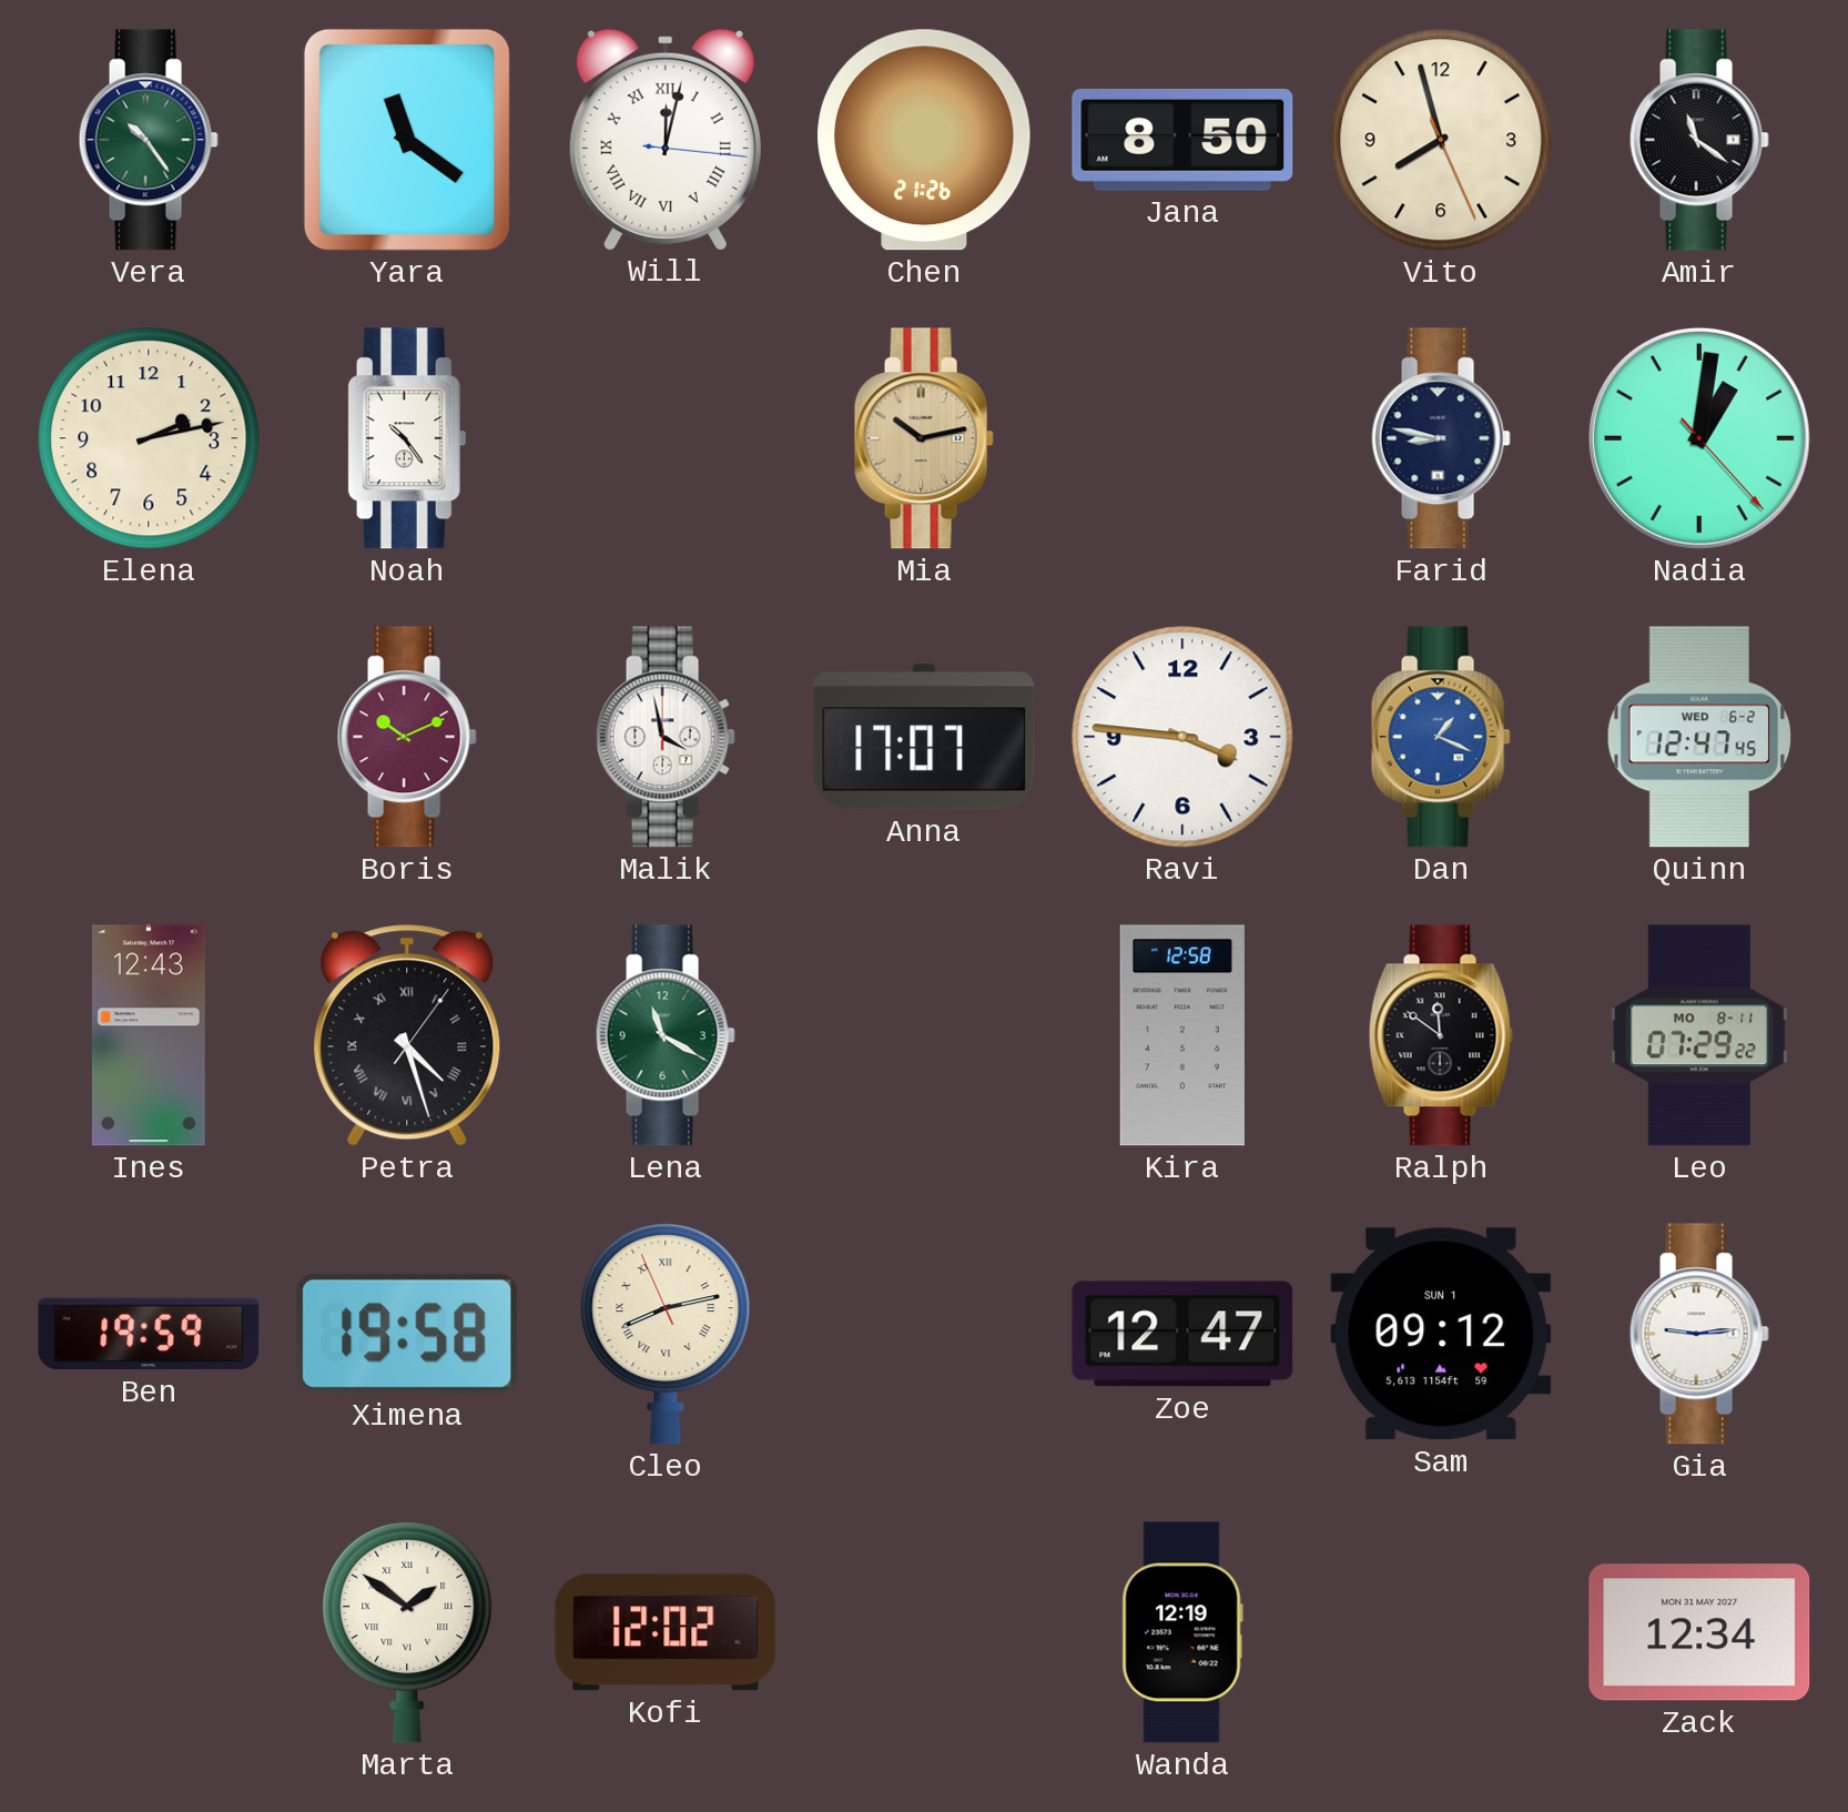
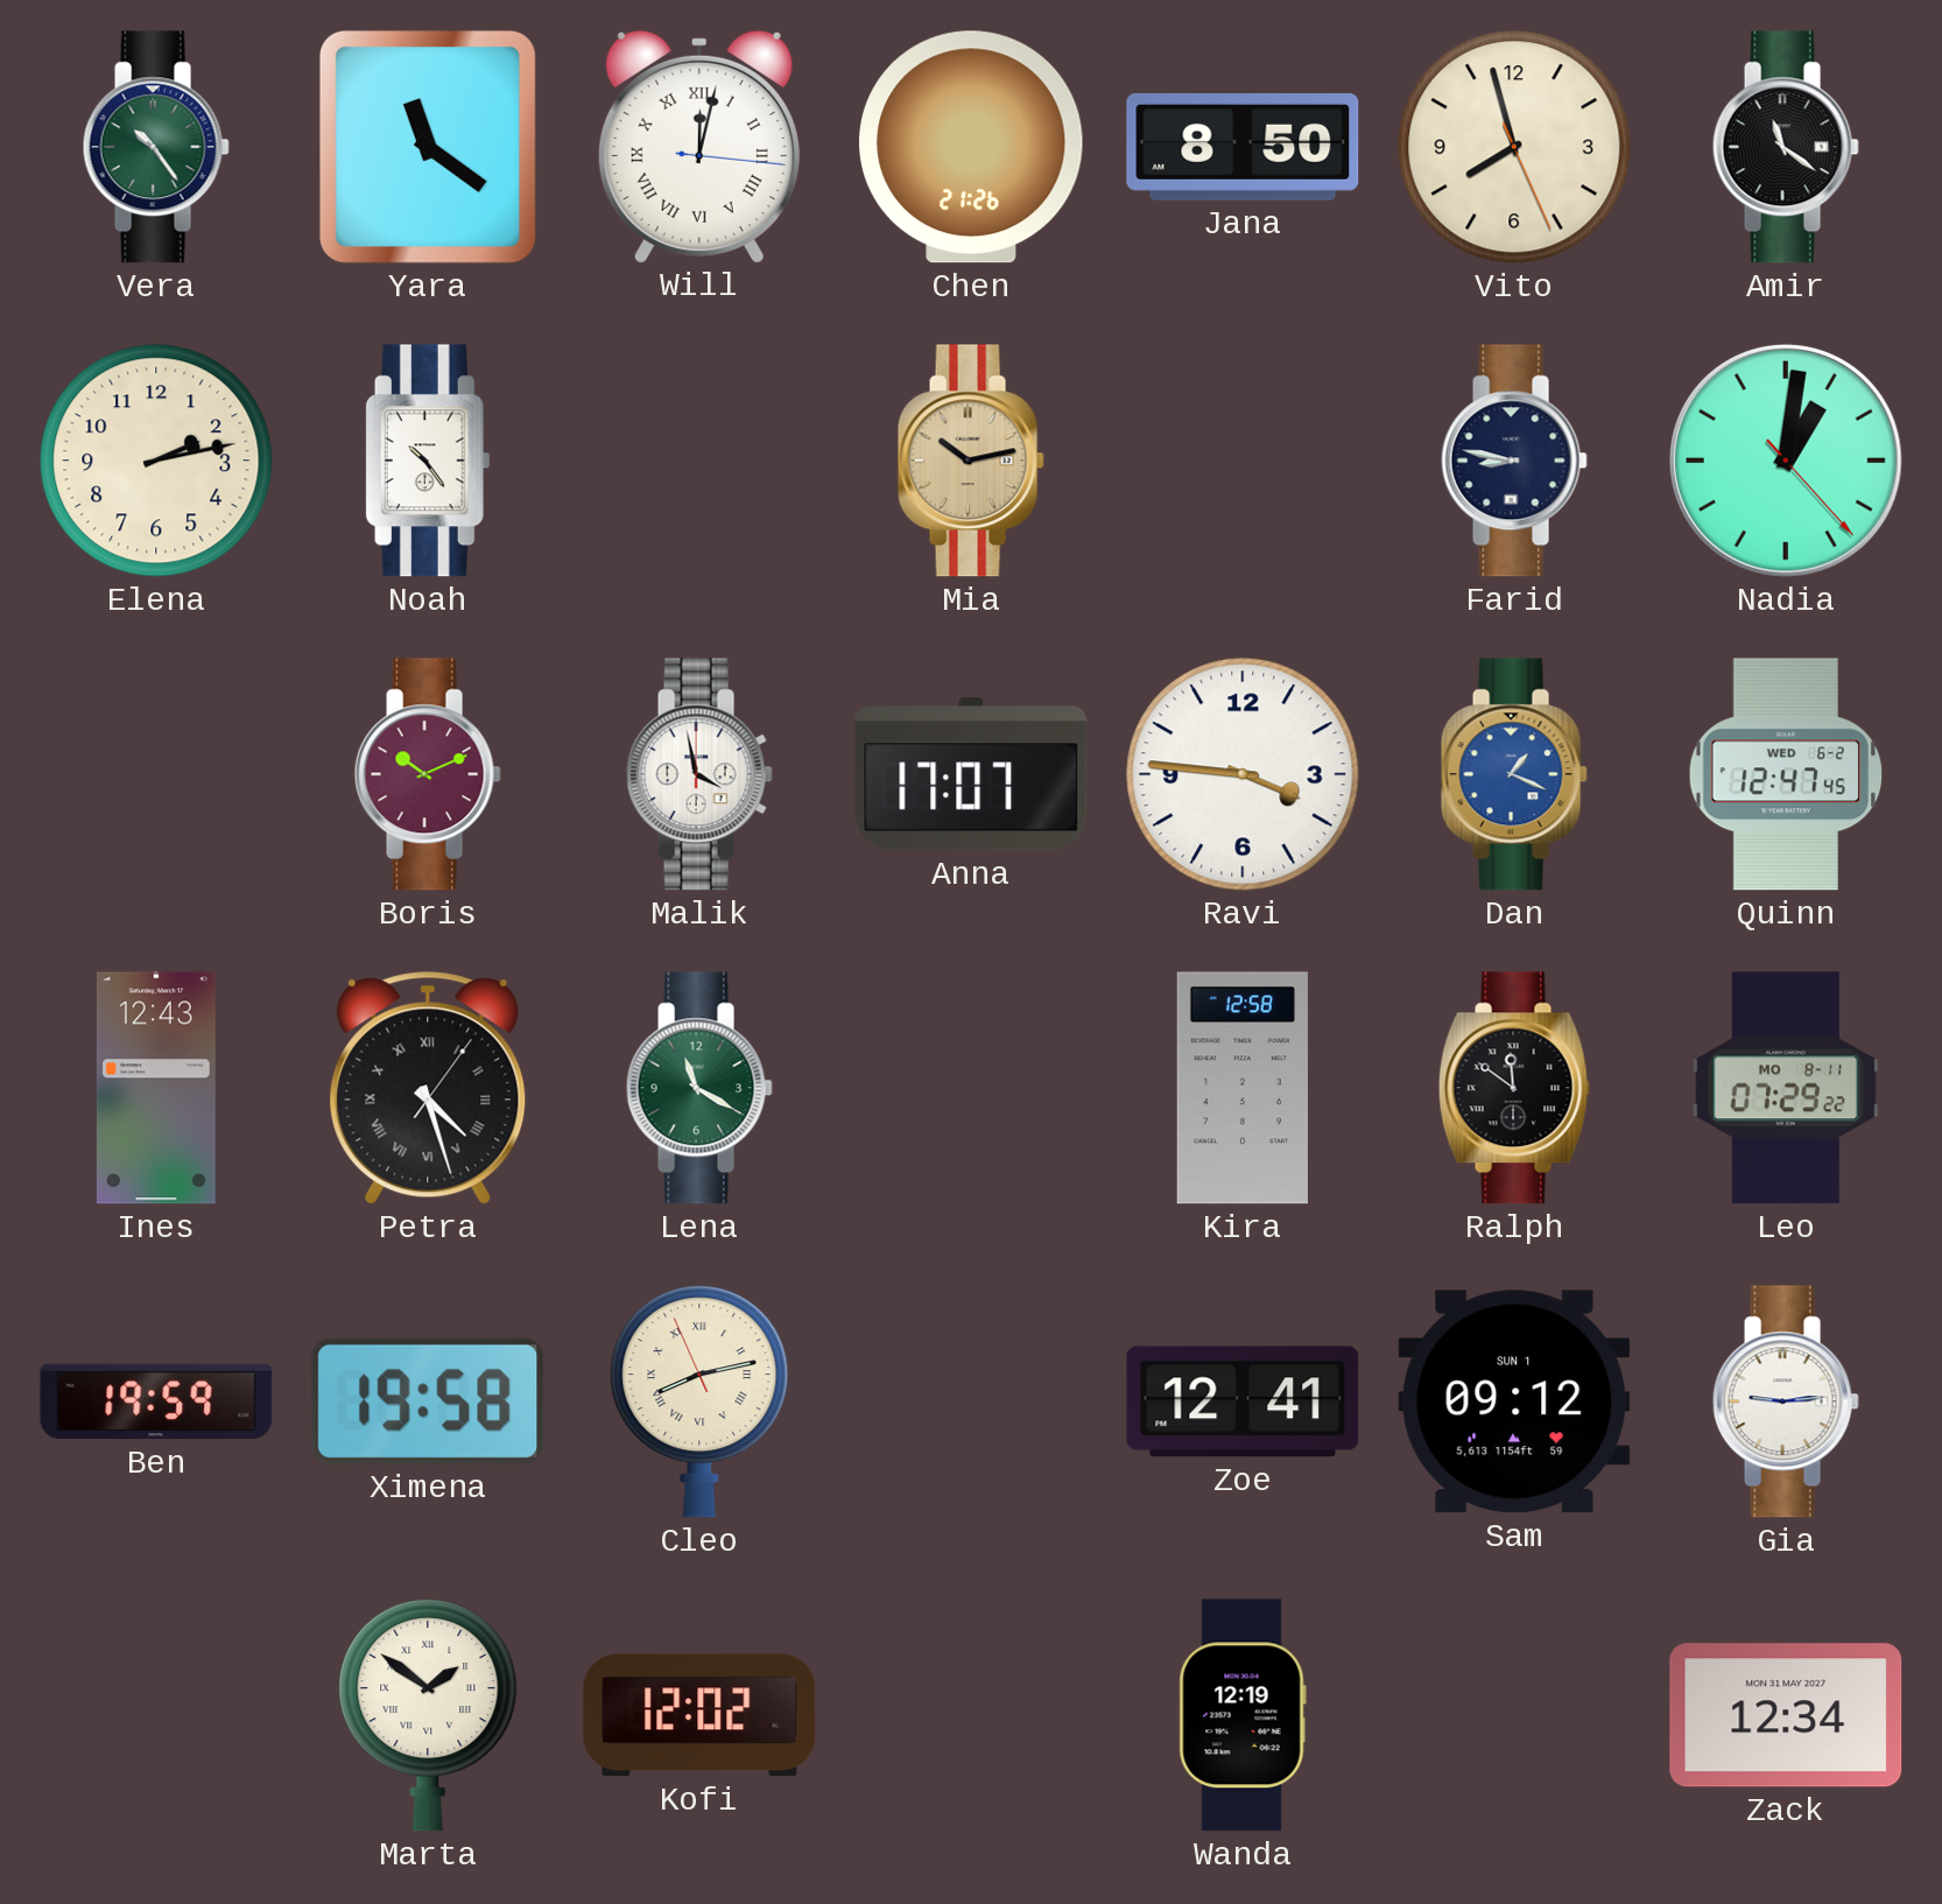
Zoe: 12:47 -> 12:41
